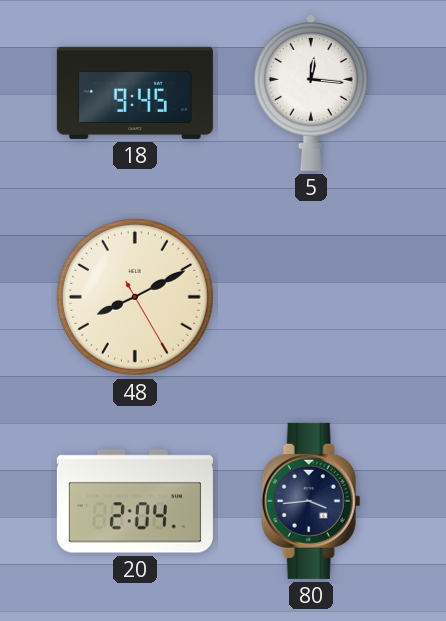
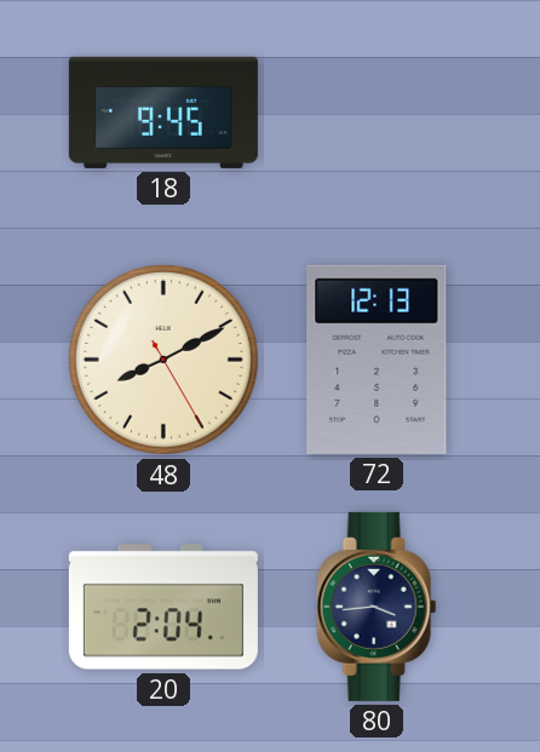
5: 12:16 -> none
72: none -> 12:13
